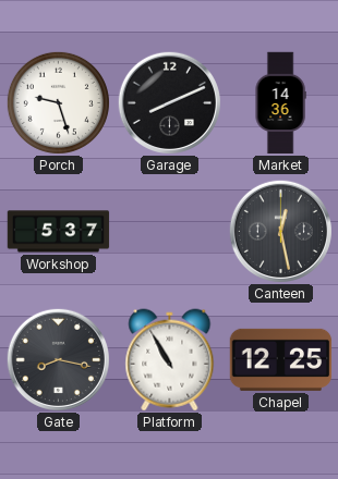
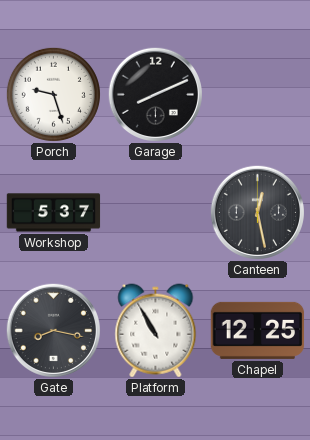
Market: 14:36 -> none
